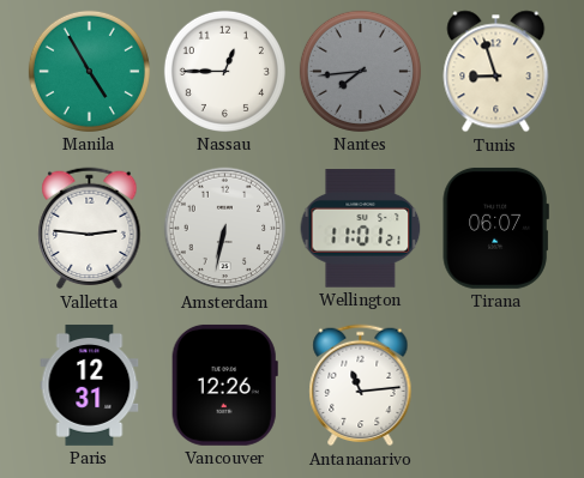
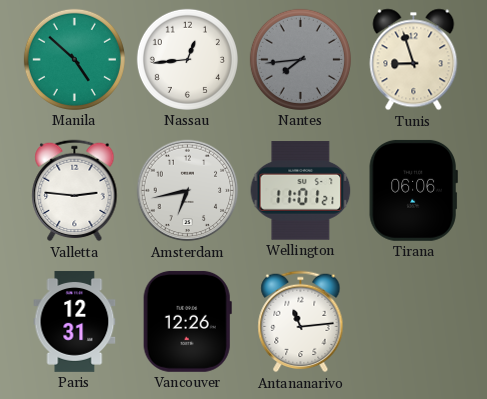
Manila: 4:55 -> 4:52
Nassau: 12:45 -> 12:44
Amsterdam: 6:32 -> 6:43
Tirana: 06:07 -> 06:06
